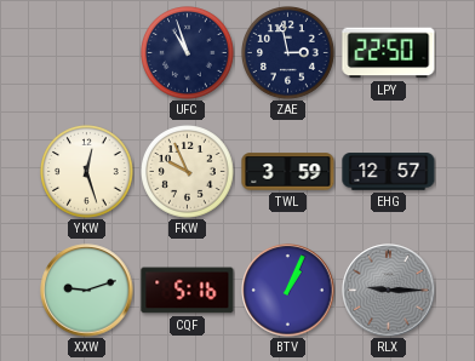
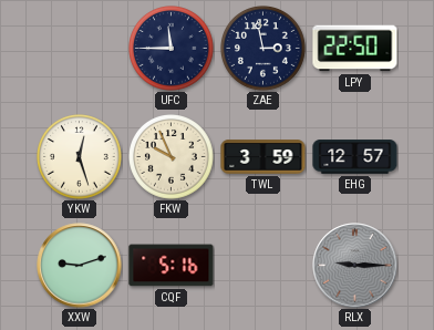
UFC: 10:57 -> 11:45
BTV: 1:04 -> none
